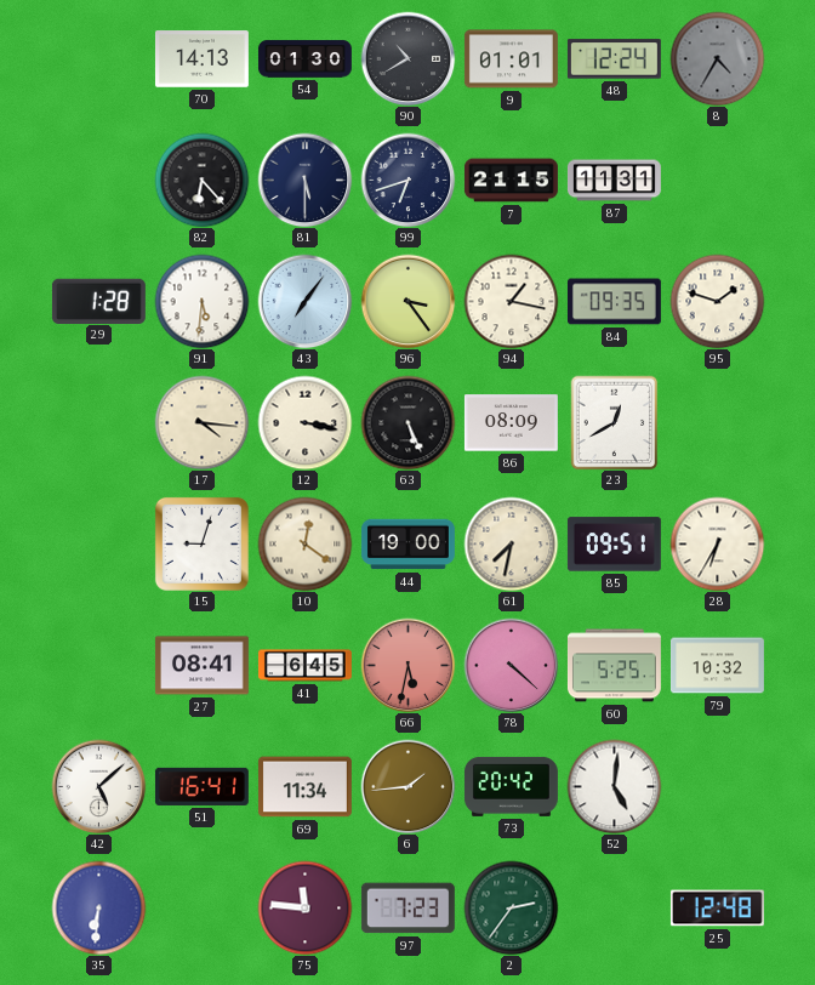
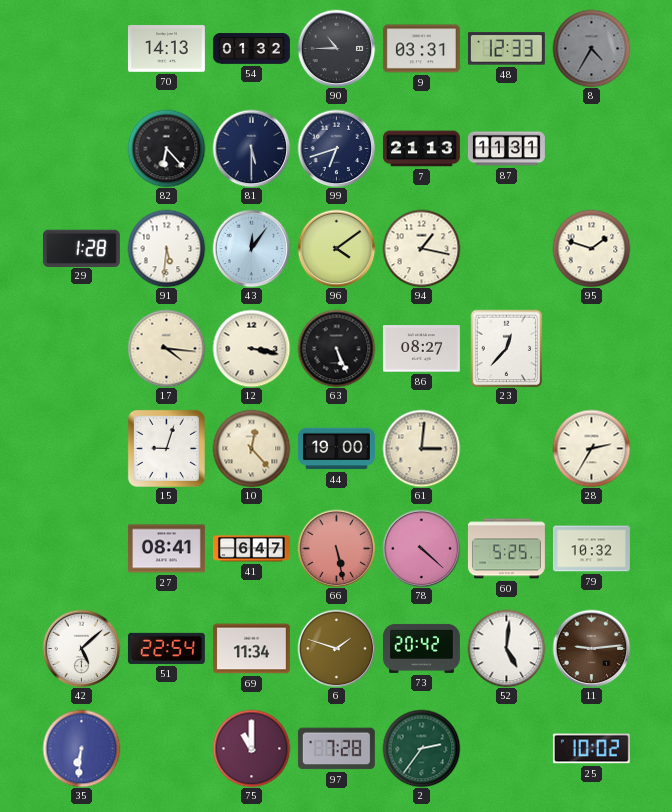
54: 01:30 -> 01:32
90: 10:40 -> 10:45
9: 01:01 -> 03:31
48: 12:24 -> 12:33
7: 21:15 -> 21:13
43: 7:06 -> 12:06
96: 3:24 -> 4:09
84: 09:35 -> none
86: 08:09 -> 08:27
23: 12:40 -> 12:37
10: 12:21 -> 12:23
61: 7:32 -> 3:01
85: 09:51 -> none
28: 6:35 -> 2:35
41: 6:45 -> 6:47
66: 5:32 -> 5:28
51: 16:41 -> 22:54
6: 1:44 -> 1:48
11: none -> 9:14
75: 11:46 -> 11:00
97: 7:23 -> 7:28
25: 12:48 -> 10:02
